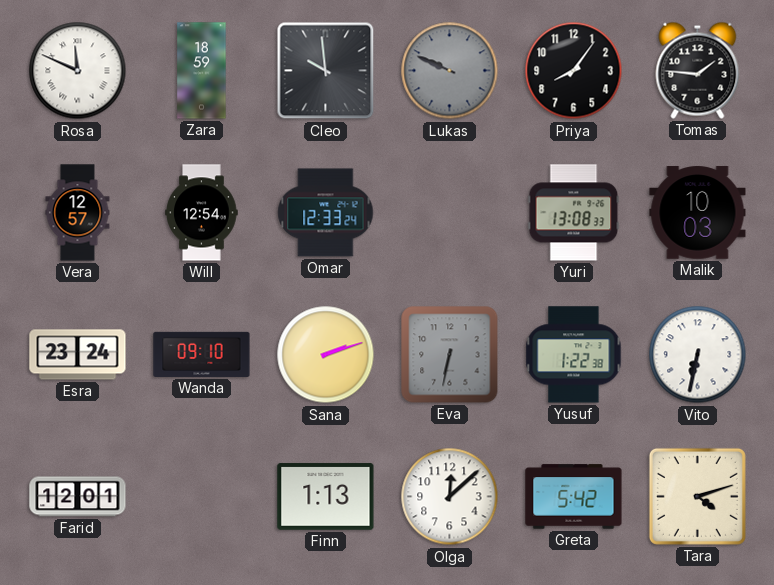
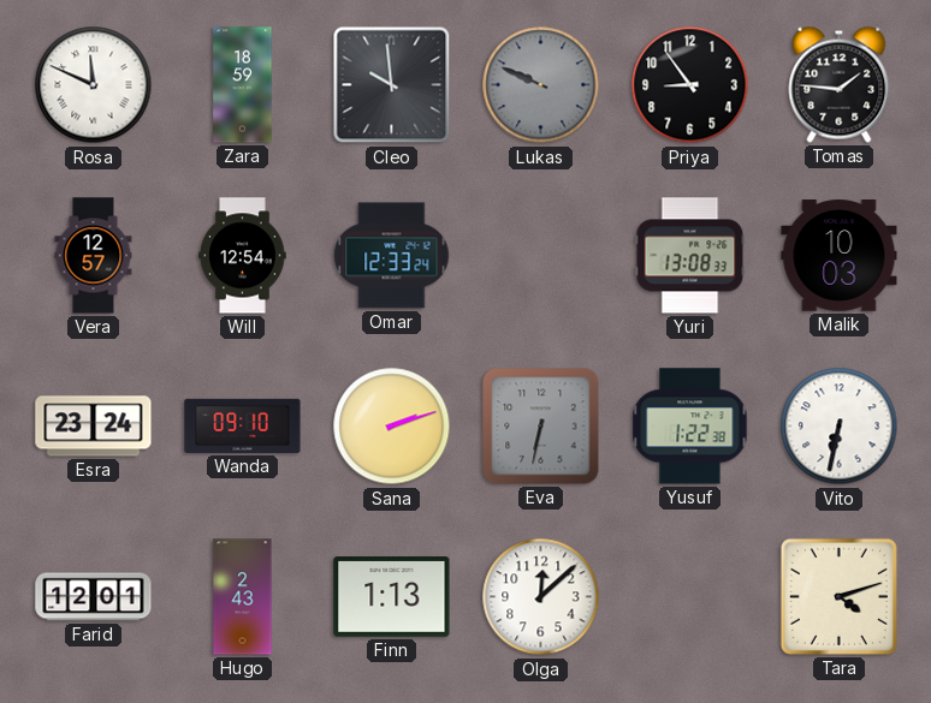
Priya: 8:06 -> 8:54
Hugo: none -> 2:43
Greta: 5:42 -> none
